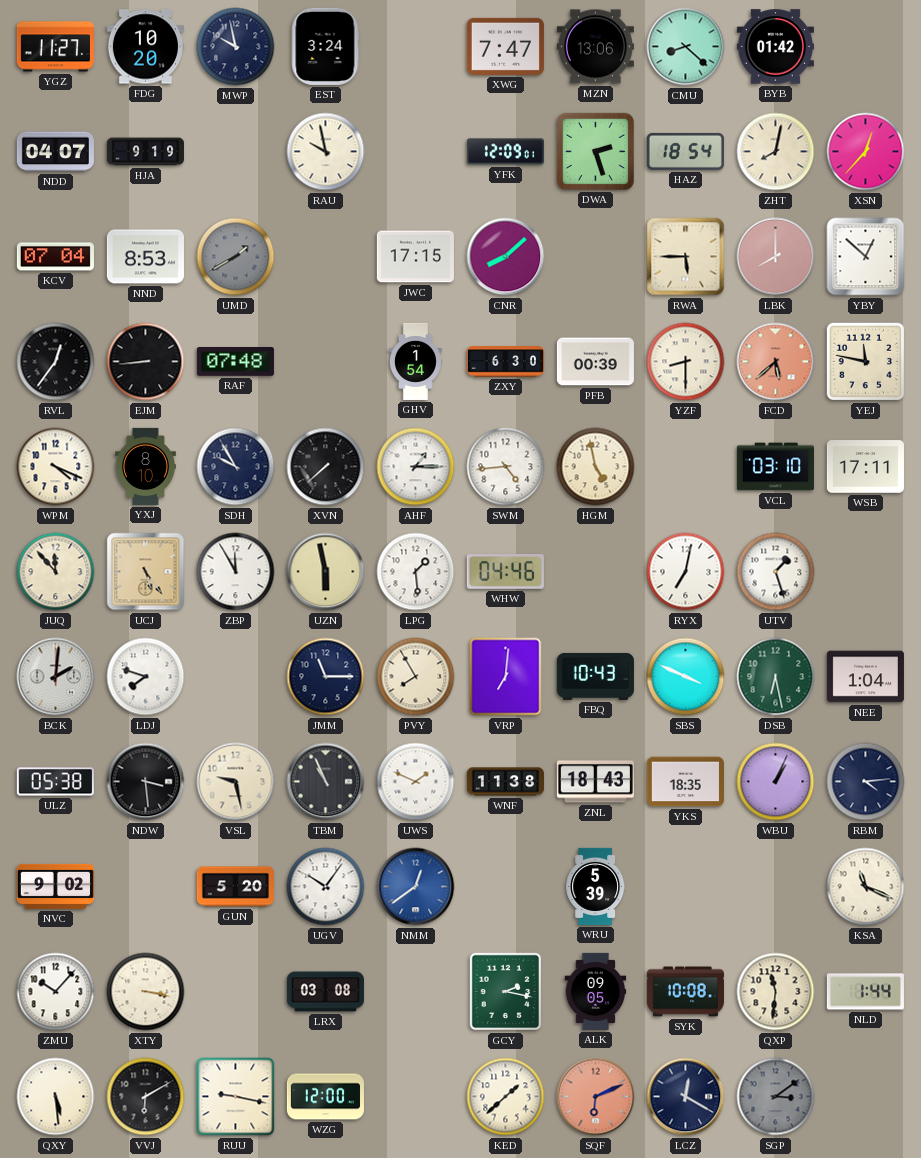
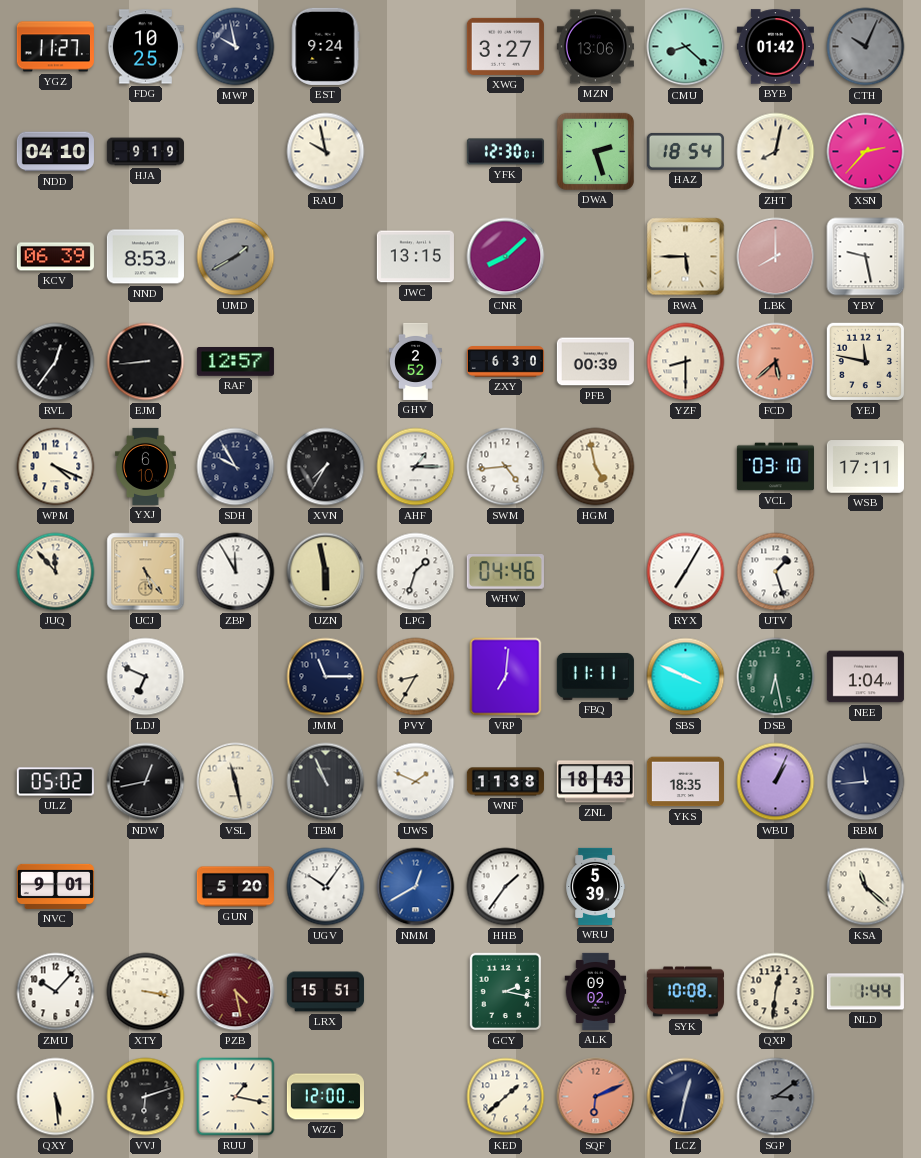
FDG: 10:20 -> 10:25
EST: 3:24 -> 9:24
XWG: 7:47 -> 3:27
CTH: none -> 10:04
NDD: 04:07 -> 04:10
YFK: 12:09 -> 12:30
XSN: 12:37 -> 2:37
KCV: 07:04 -> 06:39
JWC: 17:15 -> 13:15
YBY: 12:52 -> 9:28
RAF: 07:48 -> 12:57
GHV: 1:54 -> 2:52
YXJ: 8:10 -> 6:10
XVN: 7:38 -> 7:35
LPG: 1:29 -> 1:33
RYX: 7:02 -> 7:05
BCK: 2:01 -> none
LDJ: 7:48 -> 6:49
PVY: 7:55 -> 8:35
FBQ: 10:43 -> 11:11
ULZ: 05:38 -> 05:02
NDW: 3:29 -> 12:43
VSL: 9:28 -> 11:28
RBM: 4:14 -> 11:44
NVC: 9:02 -> 9:01
NMM: 12:39 -> 12:40
HHB: none -> 1:36
KSA: 11:19 -> 11:22
PZB: none -> 4:28
LRX: 03:08 -> 15:51
ALK: 09:05 -> 09:02
QXP: 11:31 -> 12:31
VVJ: 6:10 -> 6:12
RUU: 9:17 -> 1:17
LCZ: 12:20 -> 12:32
